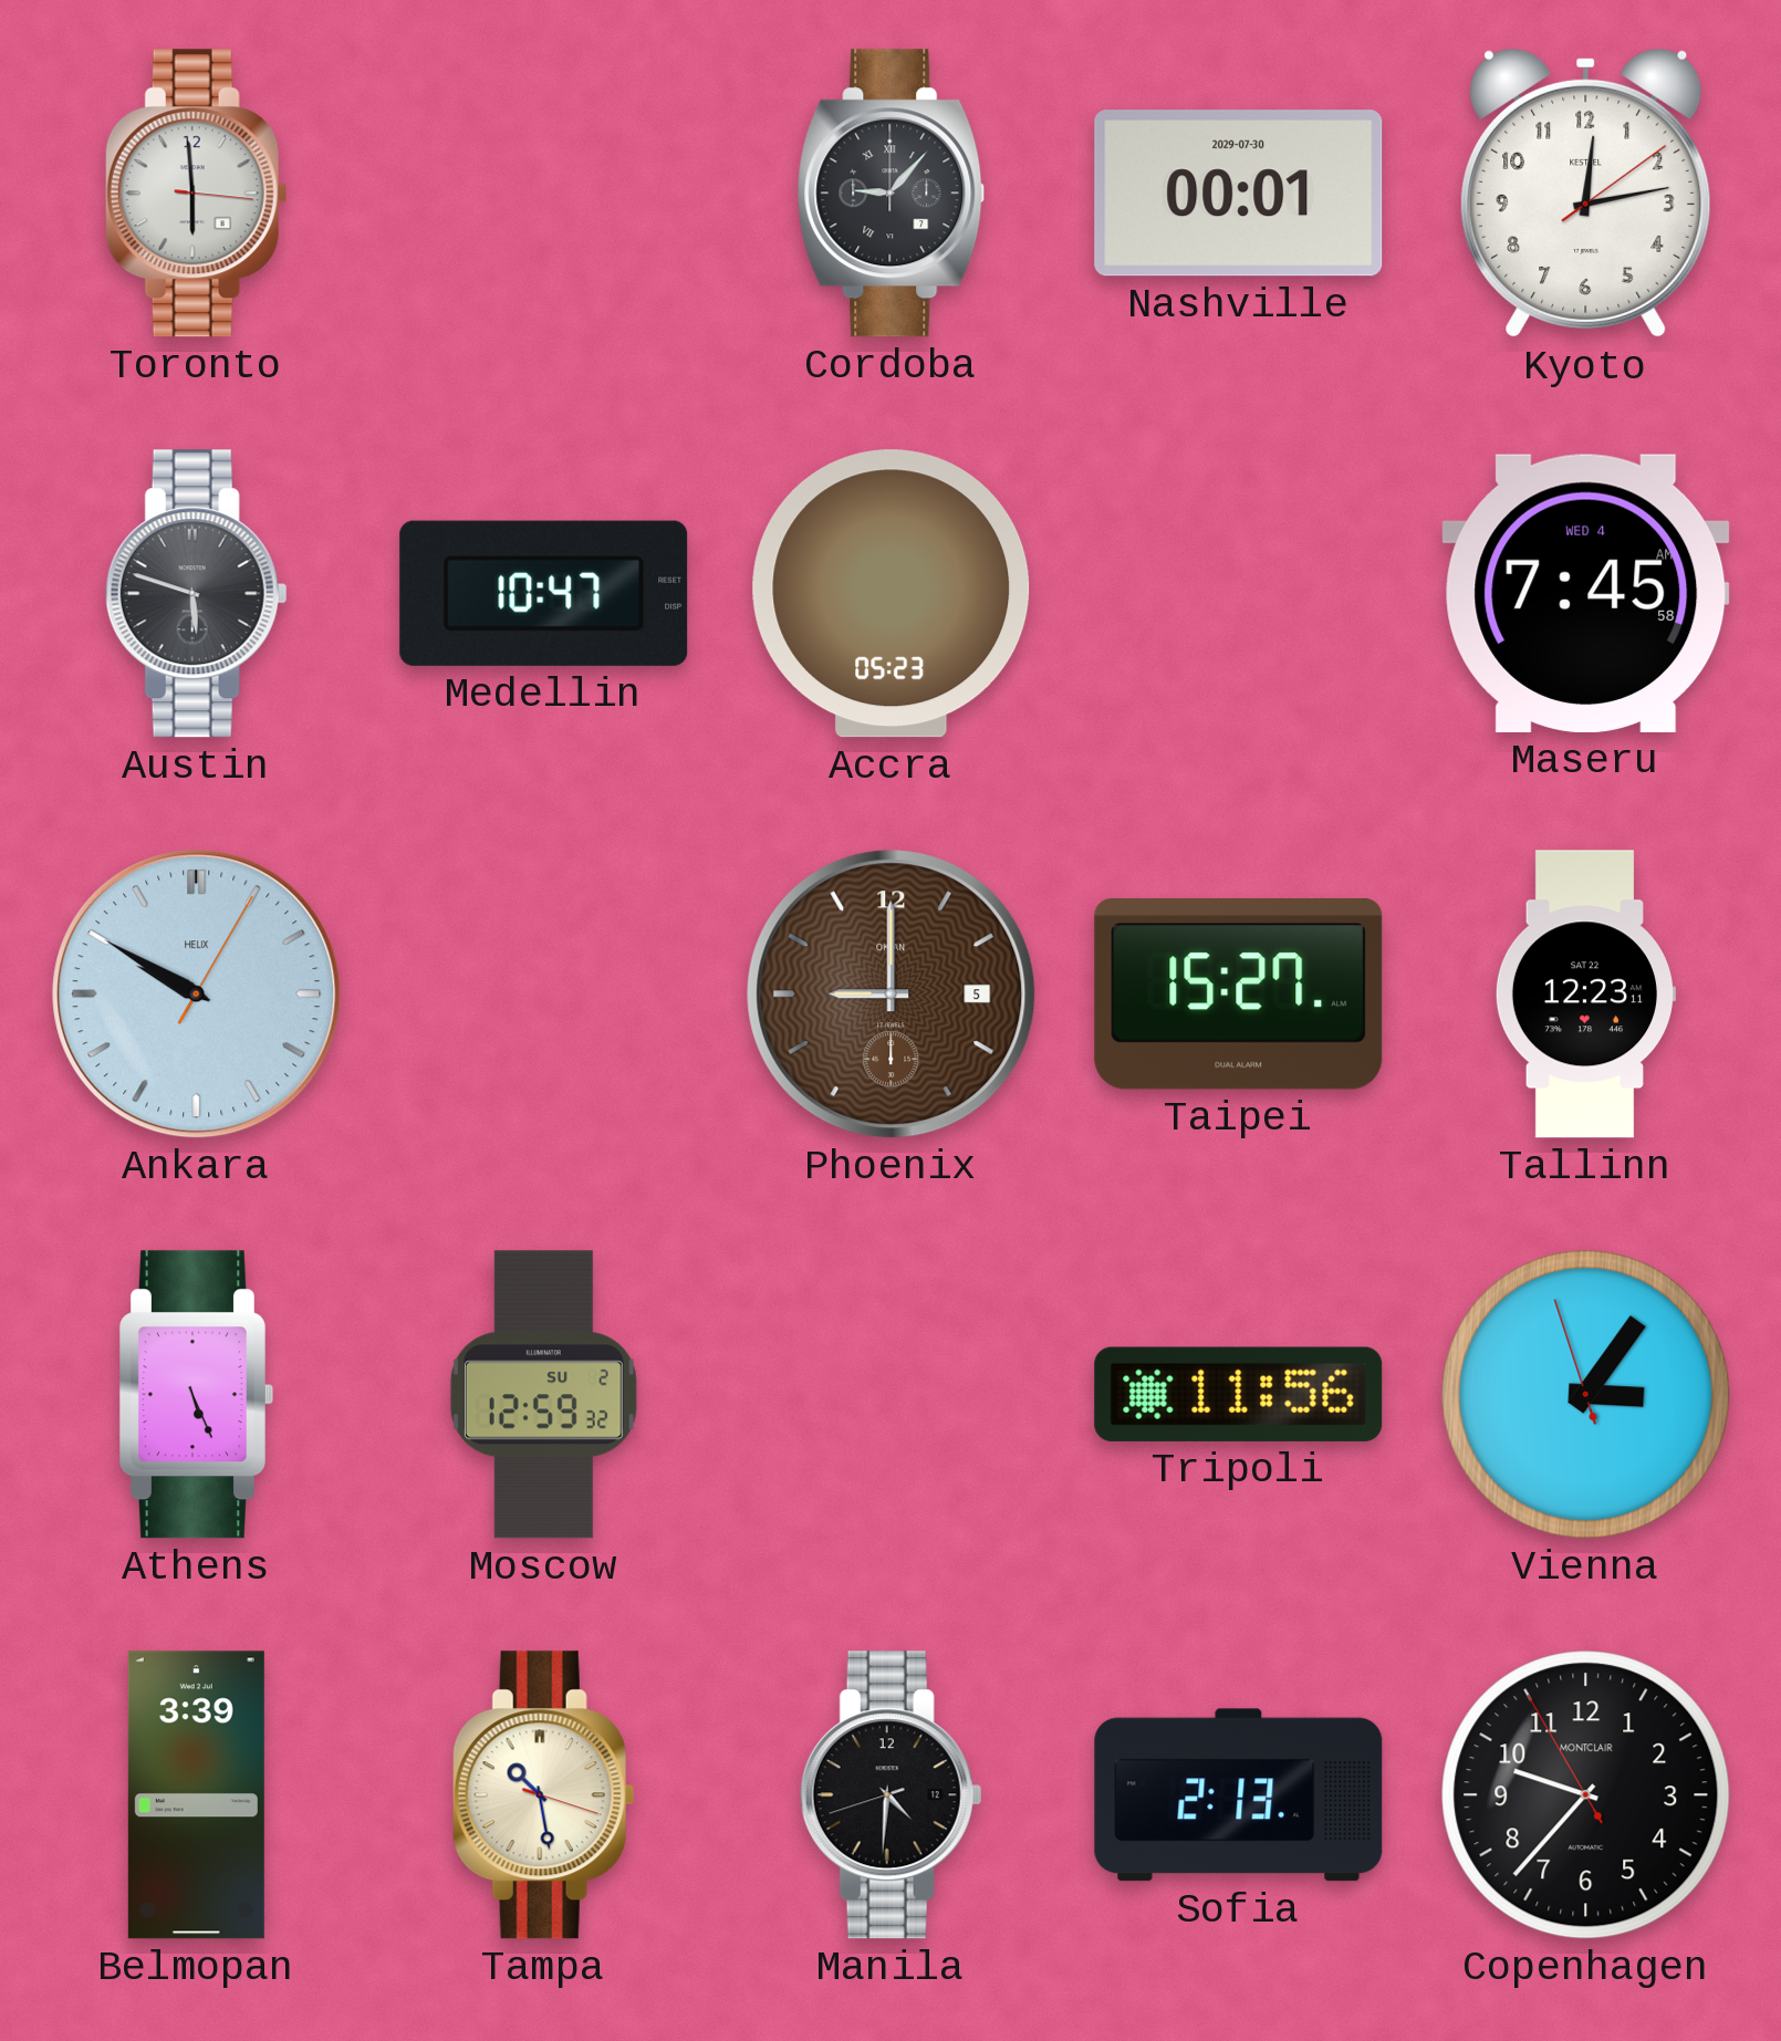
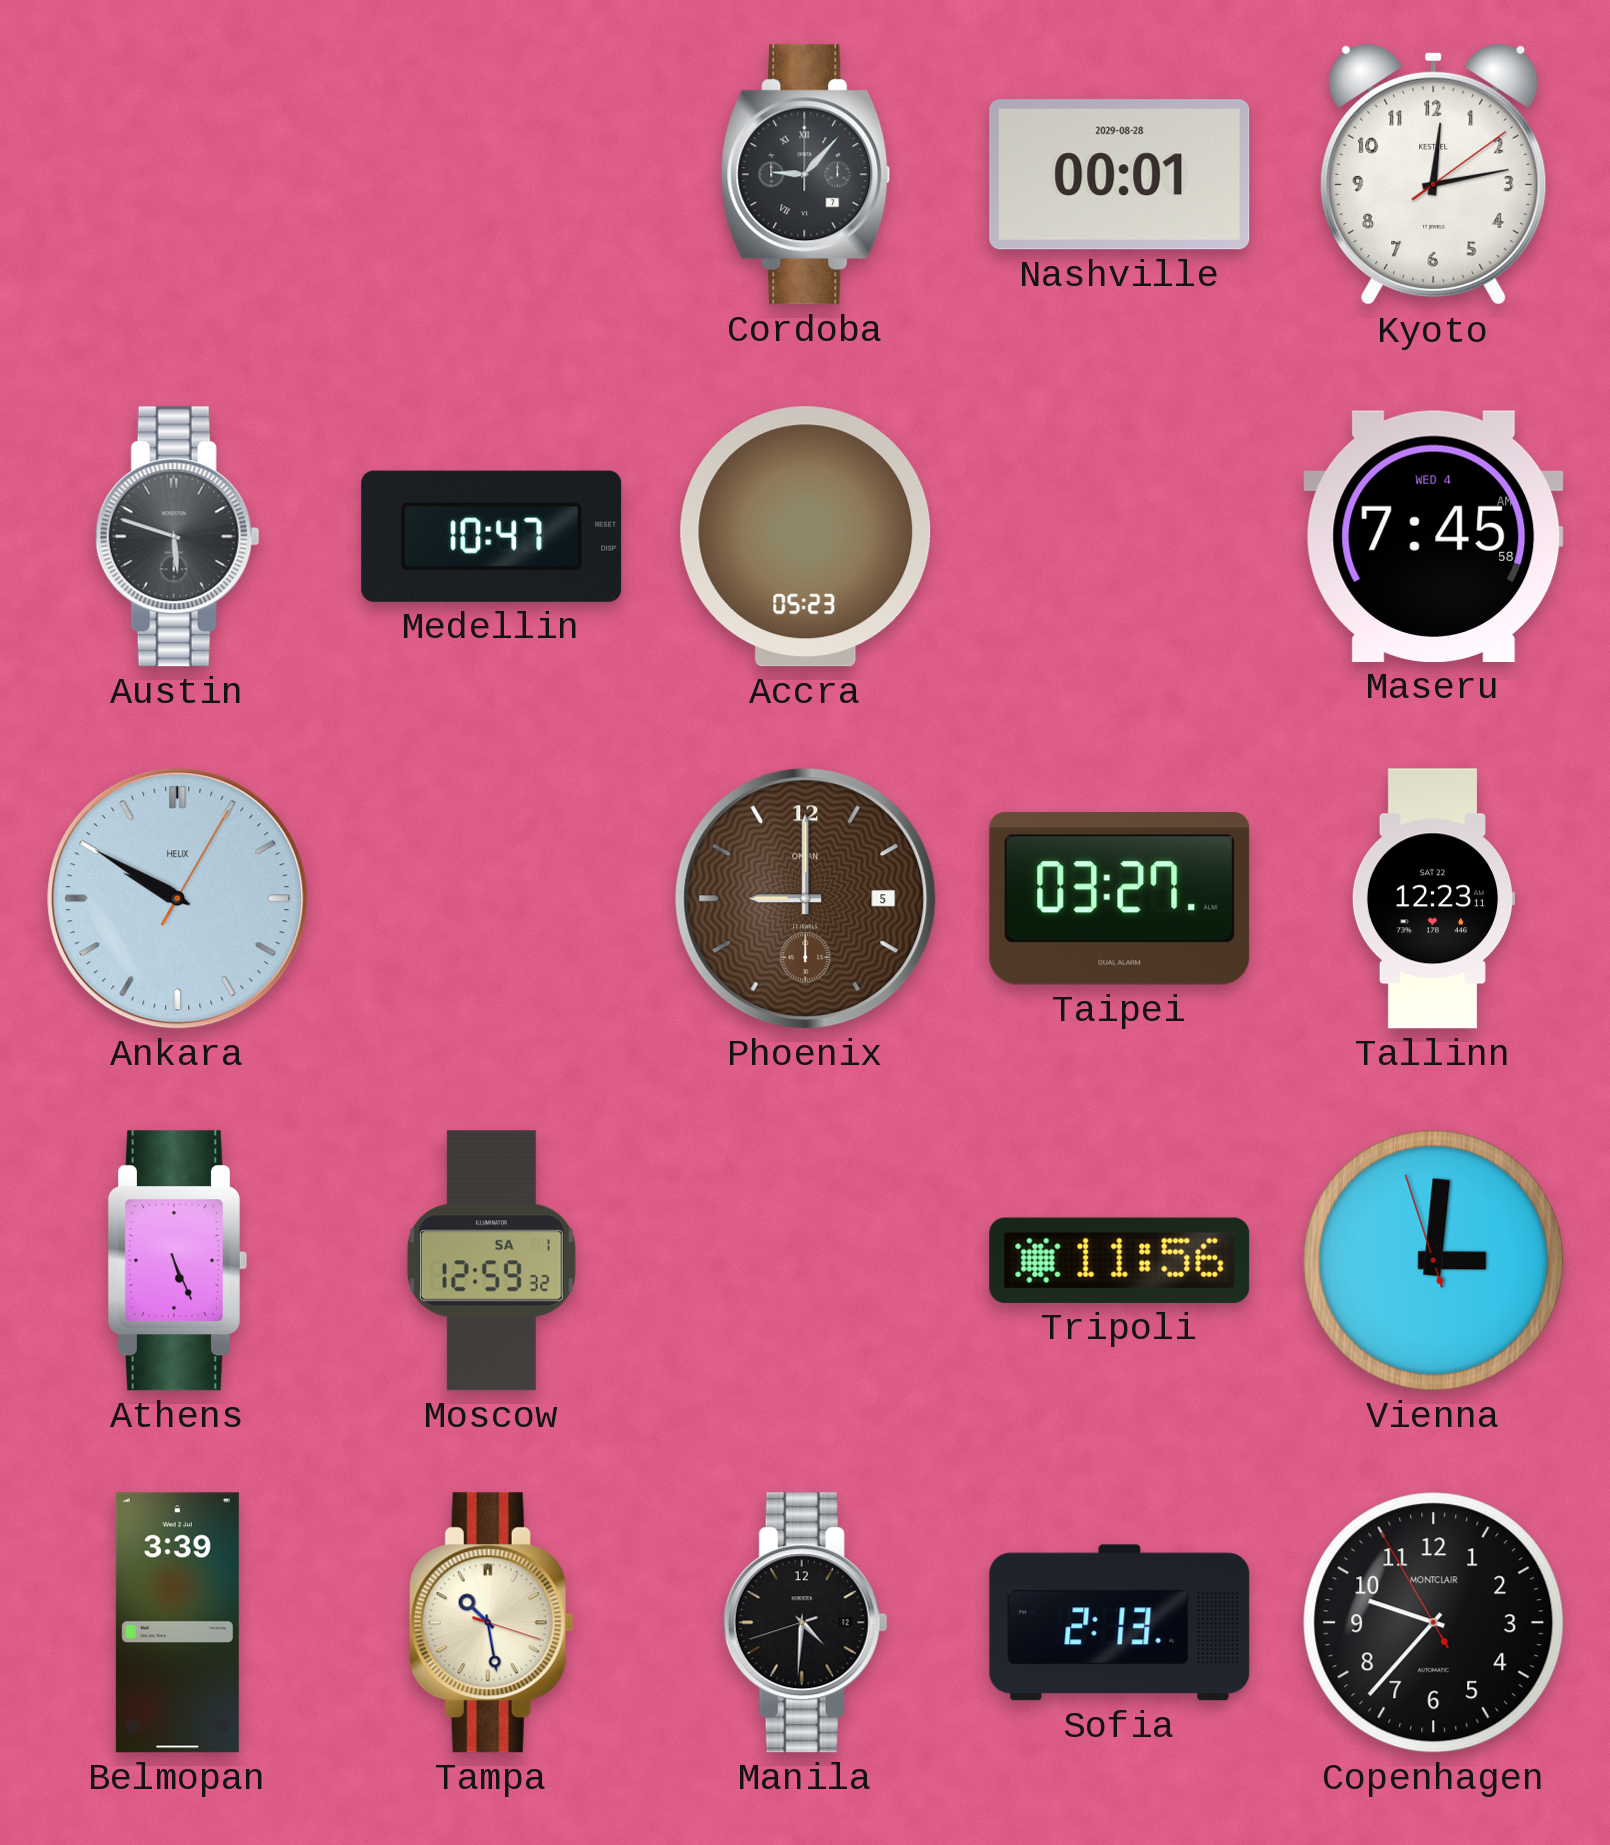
Toronto: 5:59 -> none
Nashville date: 2029-07-30 -> 2029-08-28
Taipei: 15:27 -> 03:27
Moscow date: SU 2 -> SA 1
Vienna: 3:05 -> 3:00
